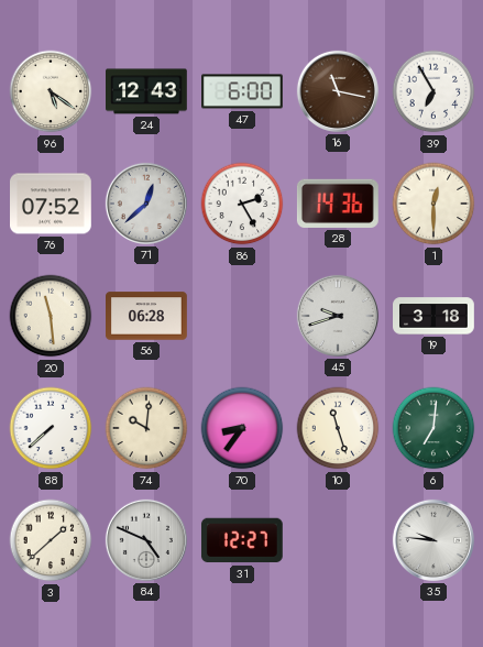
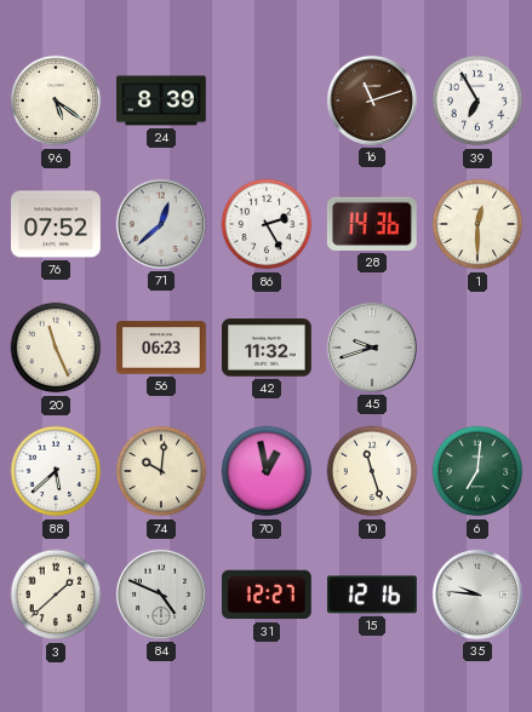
24: 12:43 -> 8:39
47: 6:00 -> none
16: 11:17 -> 11:12
20: 11:29 -> 11:26
56: 06:28 -> 06:23
42: none -> 11:32
19: 3:18 -> none
88: 7:38 -> 5:38
70: 8:36 -> 12:58
15: none -> 12:16
